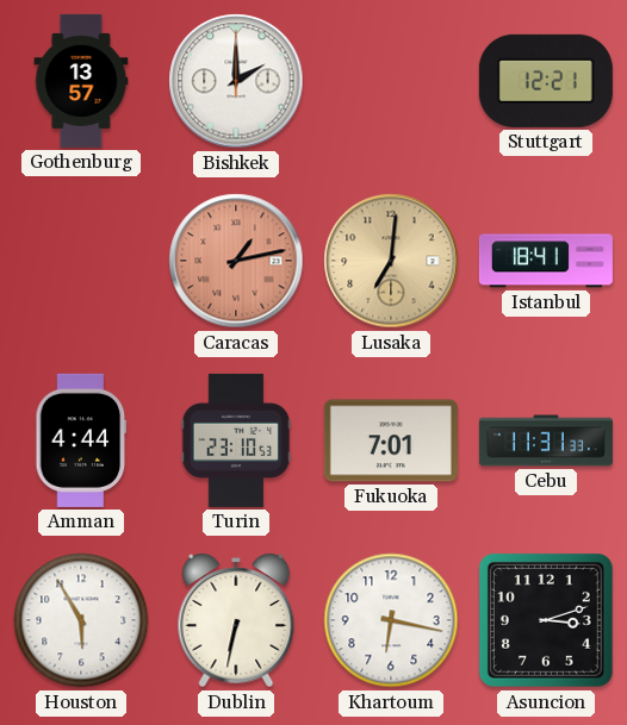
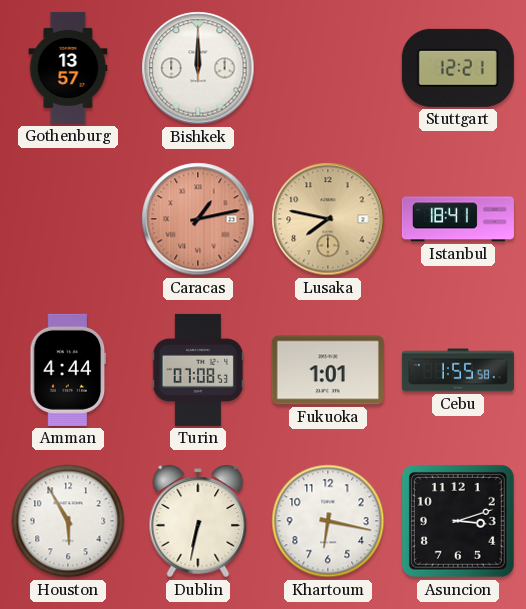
Bishkek: 2:00 -> 12:00
Lusaka: 7:01 -> 7:47
Turin: 23:10 -> 07:08
Fukuoka: 7:01 -> 1:01
Cebu: 11:31 -> 1:55
